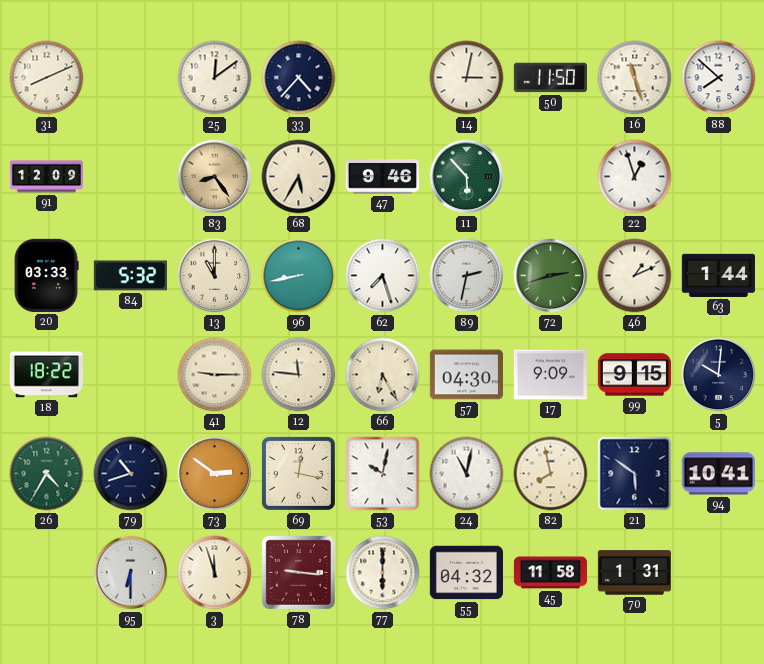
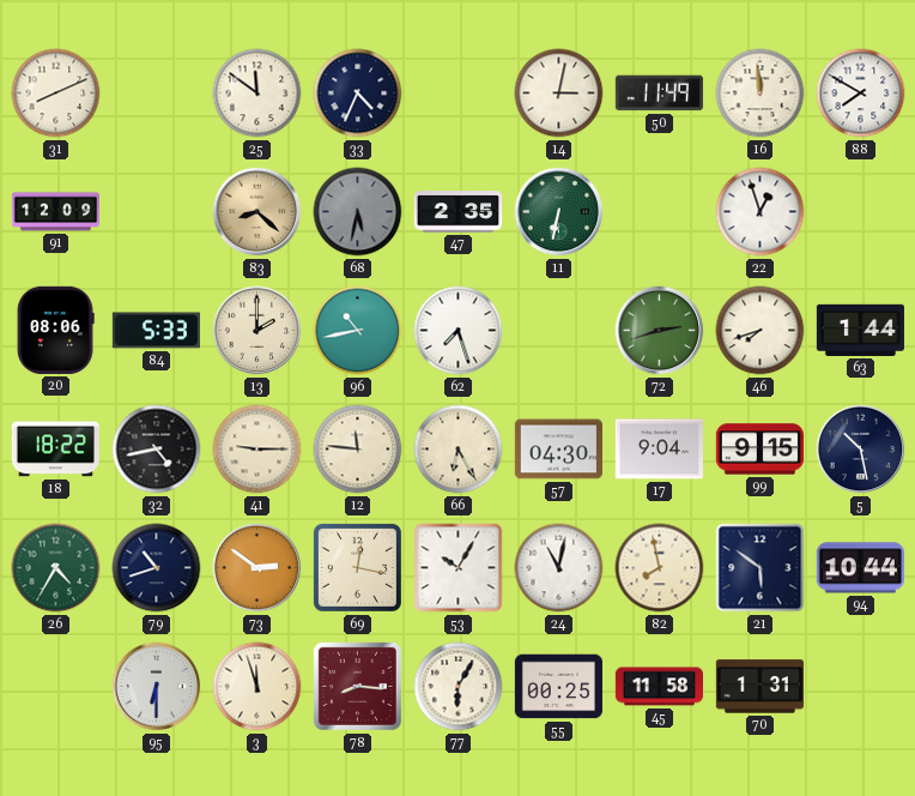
25: 12:09 -> 11:51
33: 4:37 -> 4:34
50: 11:50 -> 11:49
16: 11:27 -> 11:59
88: 7:52 -> 7:50
83: 8:24 -> 8:22
68: 5:35 -> 5:32
68 dial: cream -> grey
47: 9:46 -> 2:35
11: 5:53 -> 6:32
20: 03:33 -> 08:06
84: 5:32 -> 5:33
13: 11:00 -> 2:00
96: 8:43 -> 10:43
89: 2:32 -> none
46: 1:11 -> 7:42
32: none -> 4:43
17: 9:09 -> 9:04
5: 10:01 -> 10:28
53: 10:02 -> 10:05
94: 10:41 -> 10:44
78: 9:16 -> 8:16
77: 6:00 -> 6:05
55: 04:32 -> 00:25
